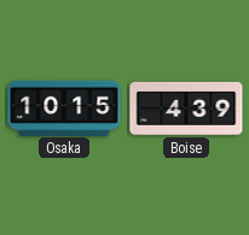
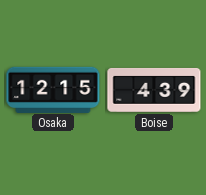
Osaka: 10:15 -> 12:15
